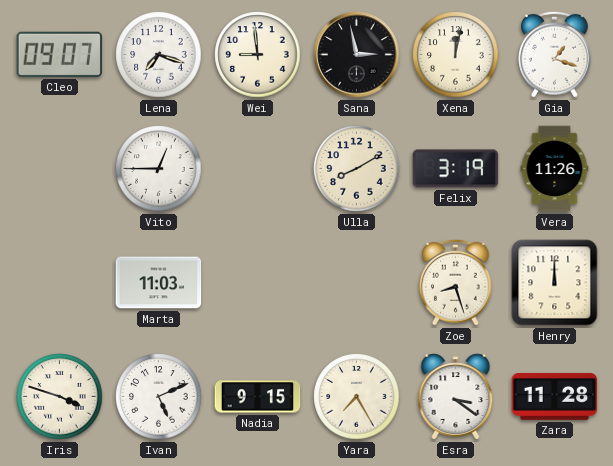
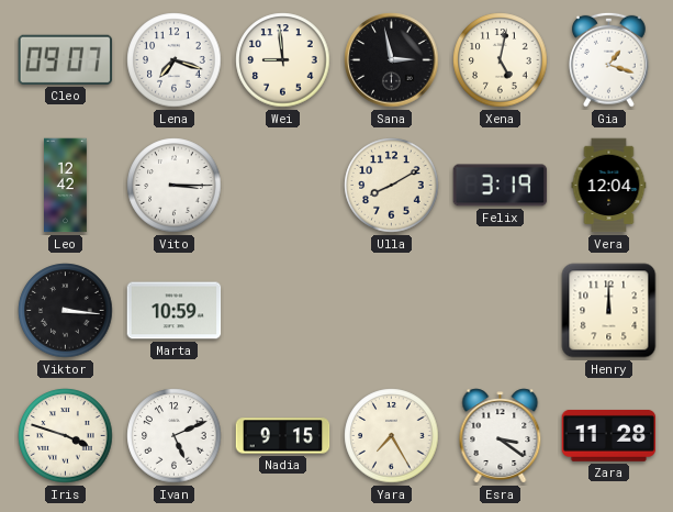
Xena: 12:02 -> 5:02
Leo: none -> 12:42
Vito: 12:45 -> 3:15
Vera: 11:26 -> 12:04
Viktor: none -> 3:16
Marta: 11:03 -> 10:59
Zoe: 8:27 -> none
